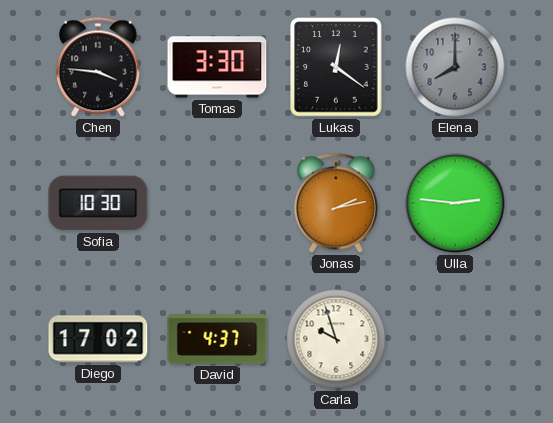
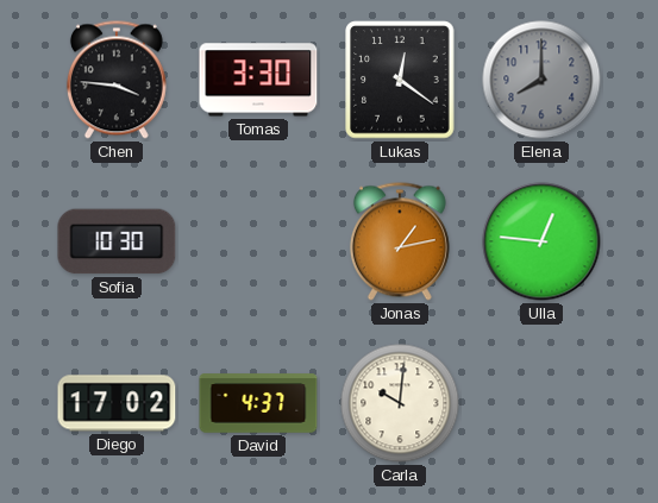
Jonas: 2:13 -> 1:13
Ulla: 2:46 -> 12:46
Carla: 9:57 -> 10:01
